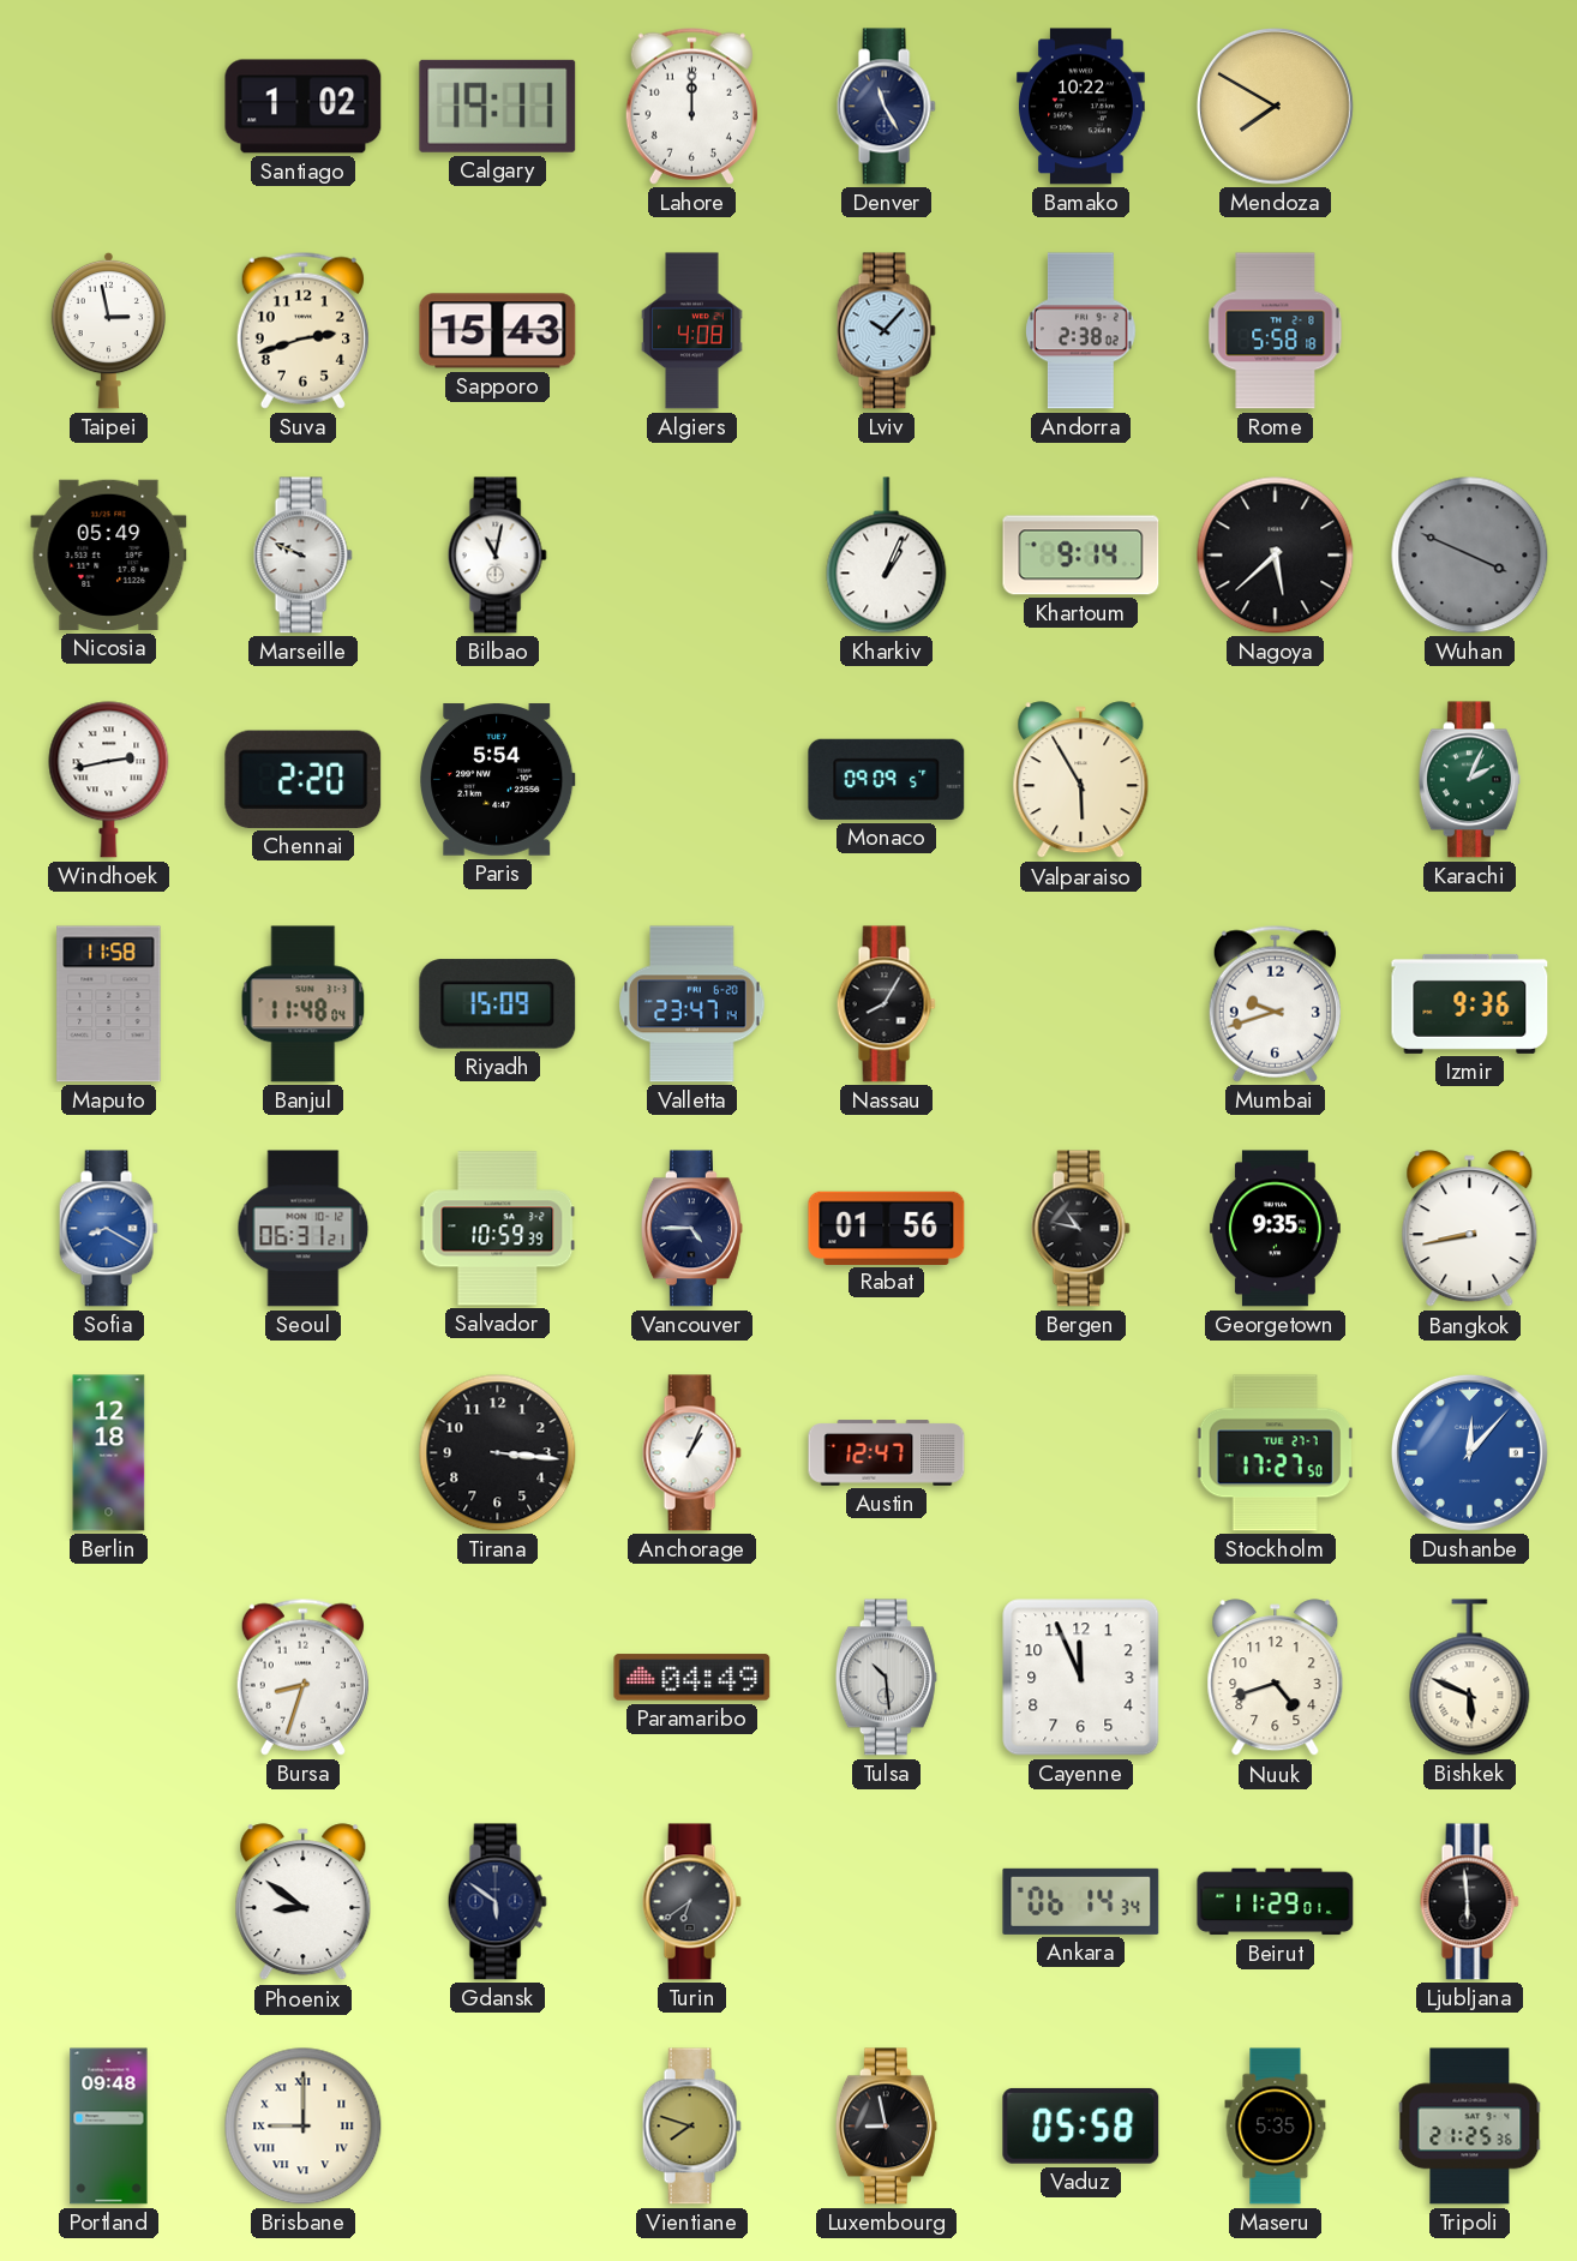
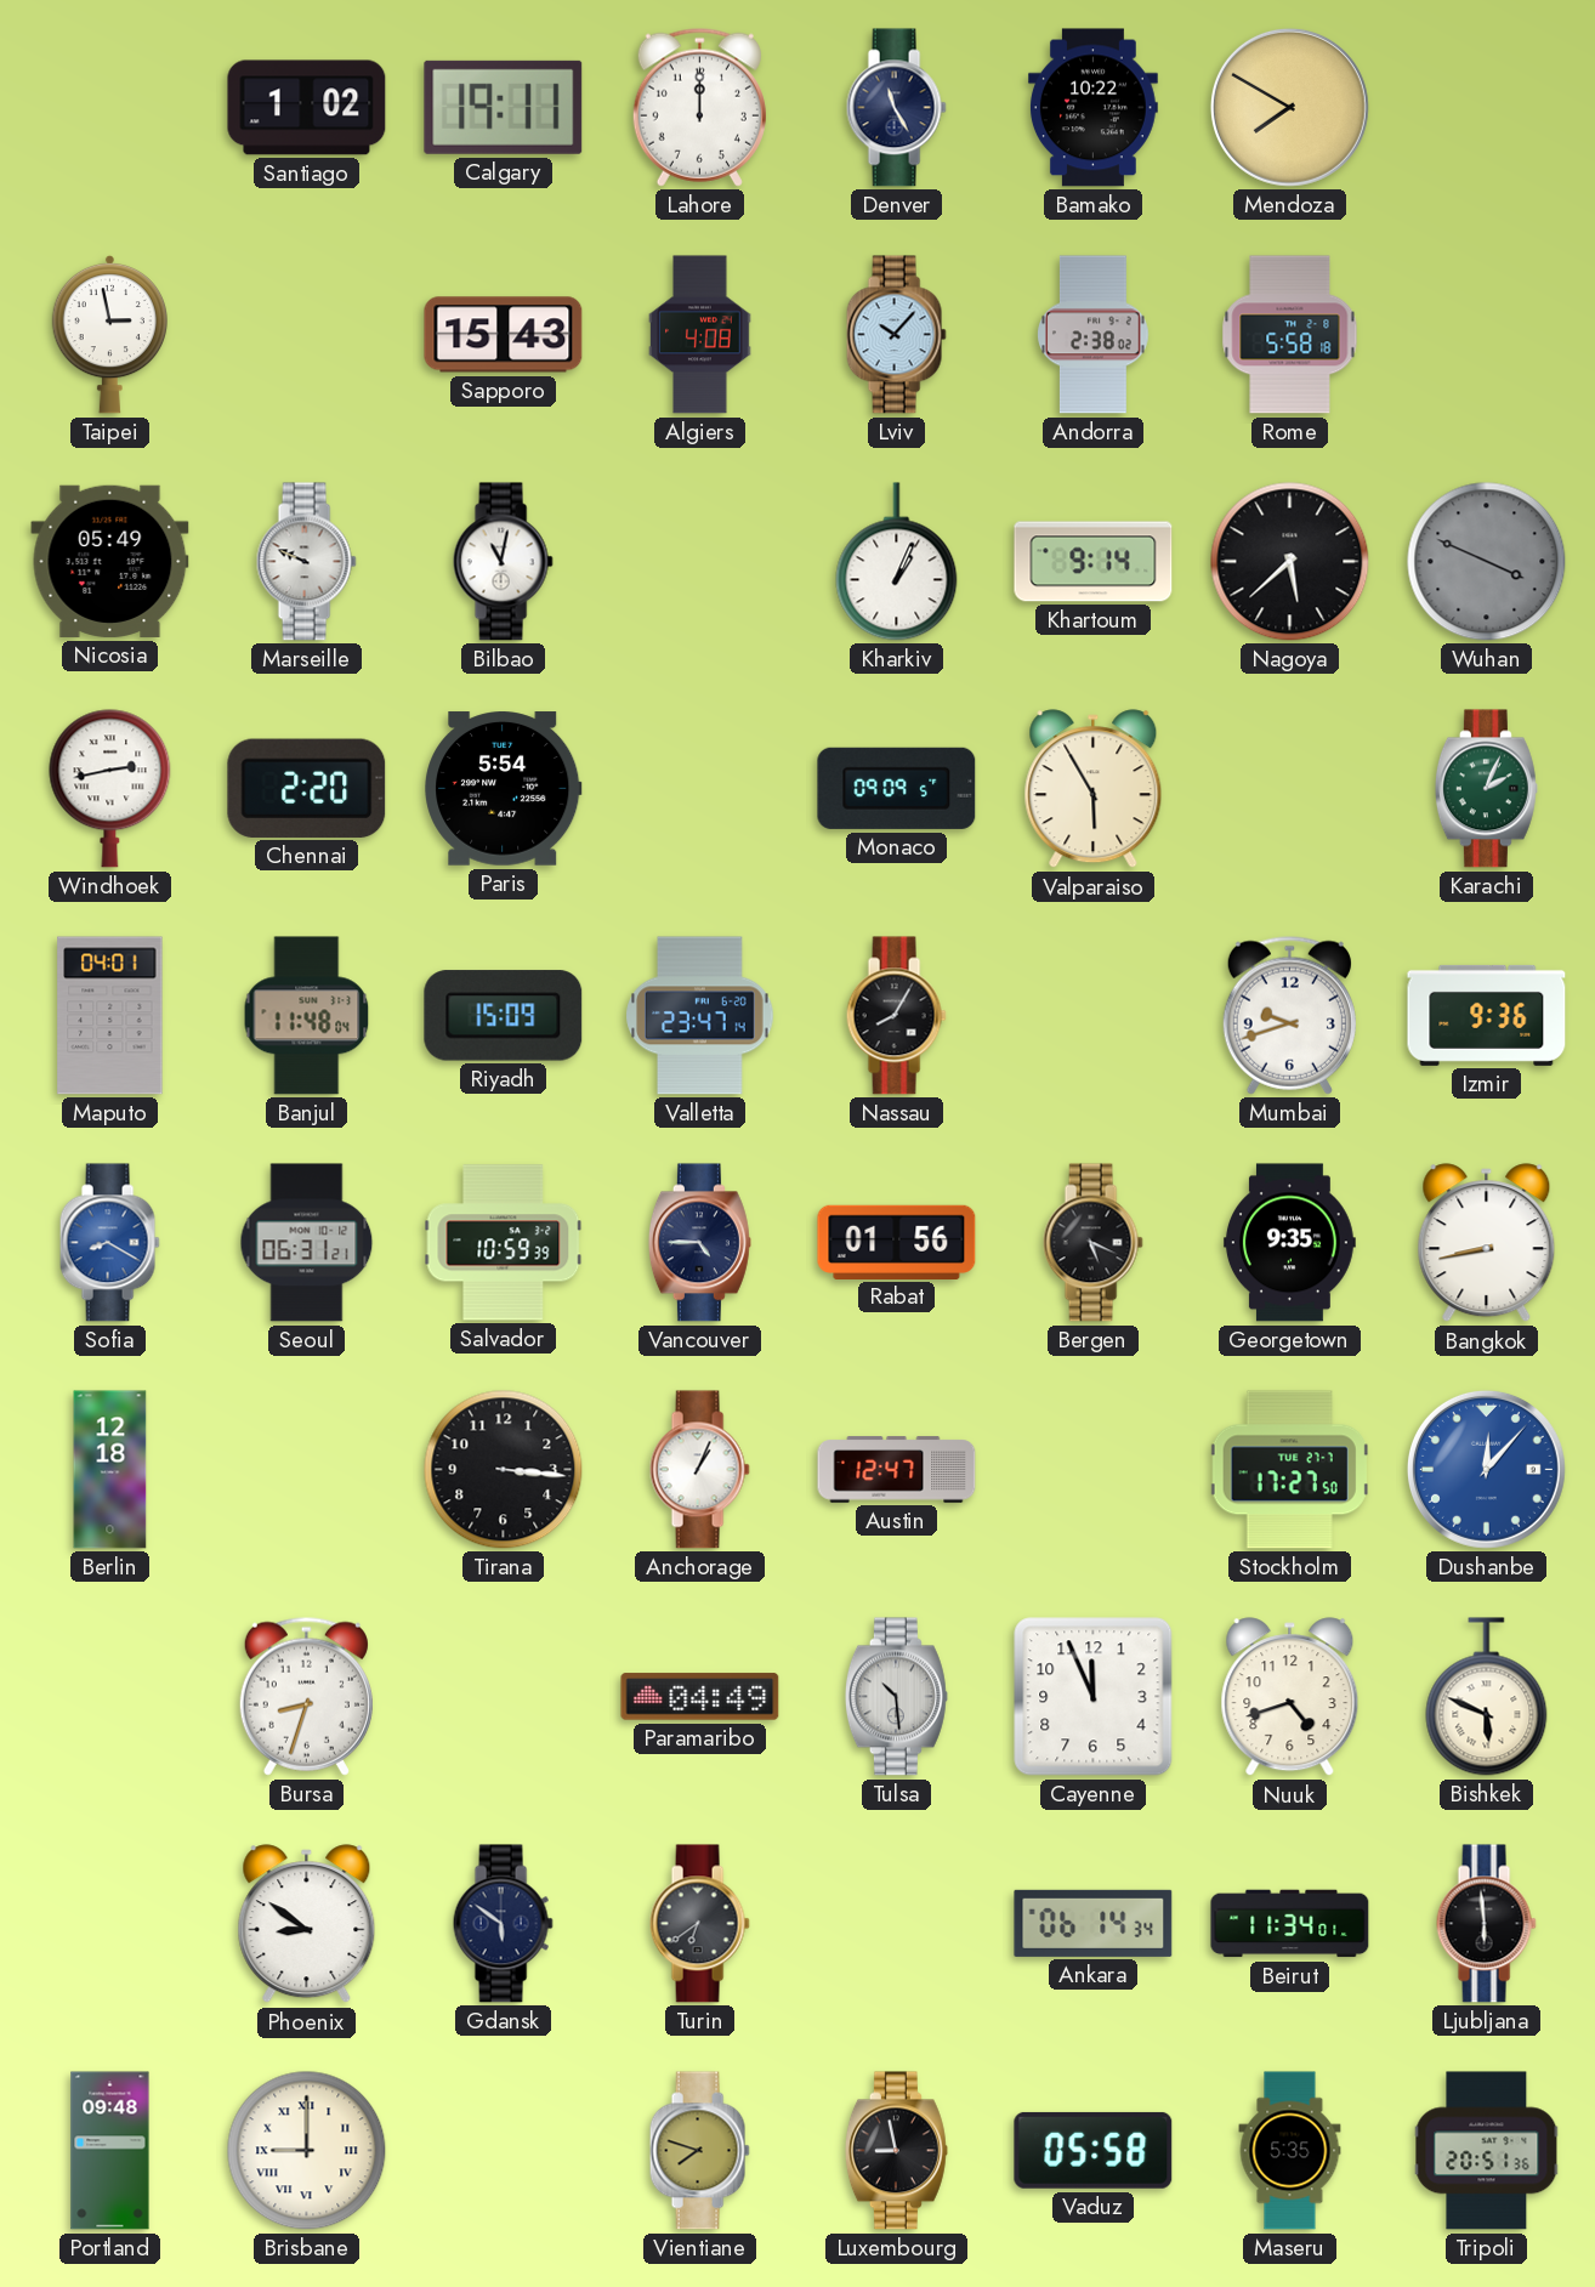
Suva: 2:42 -> none
Maputo: 11:58 -> 04:01
Bergen: 10:47 -> 5:19
Beirut: 11:29 -> 11:34
Tripoli: 21:25 -> 20:51
